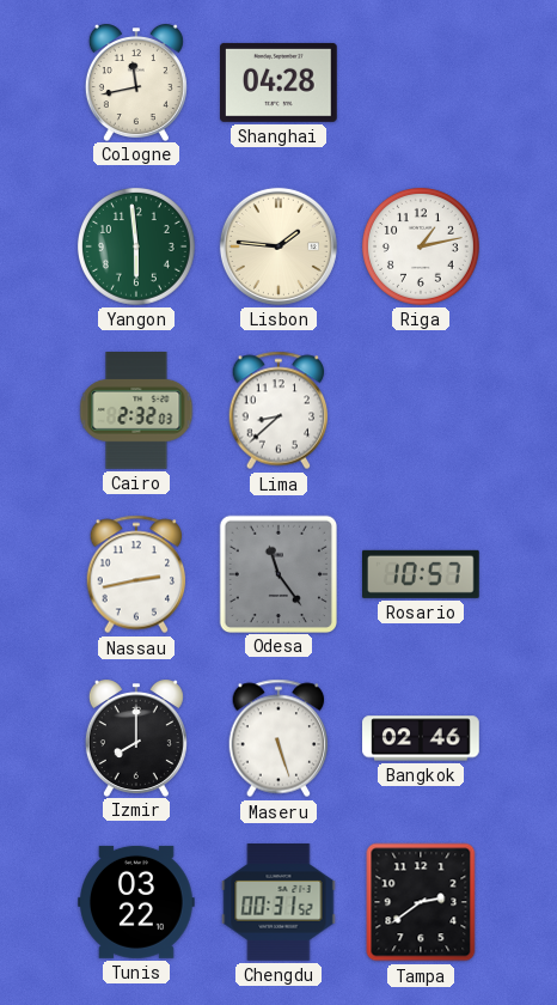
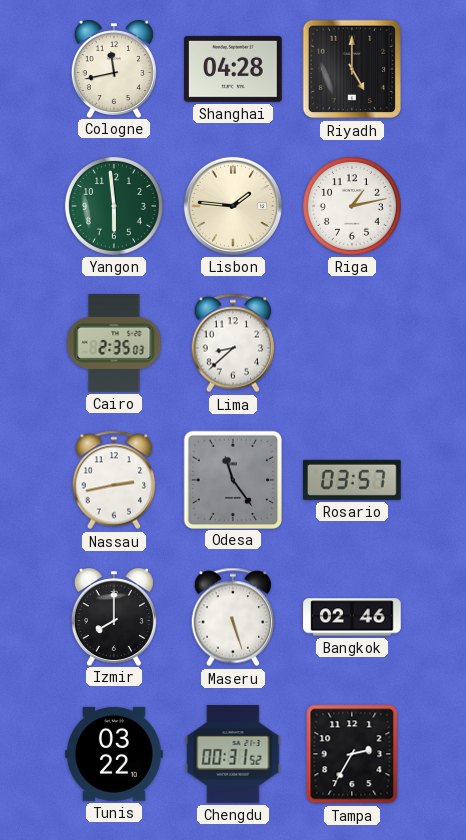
Riyadh: none -> 5:00
Cairo: 2:32 -> 2:35
Rosario: 10:57 -> 03:57
Tampa: 2:39 -> 2:35
